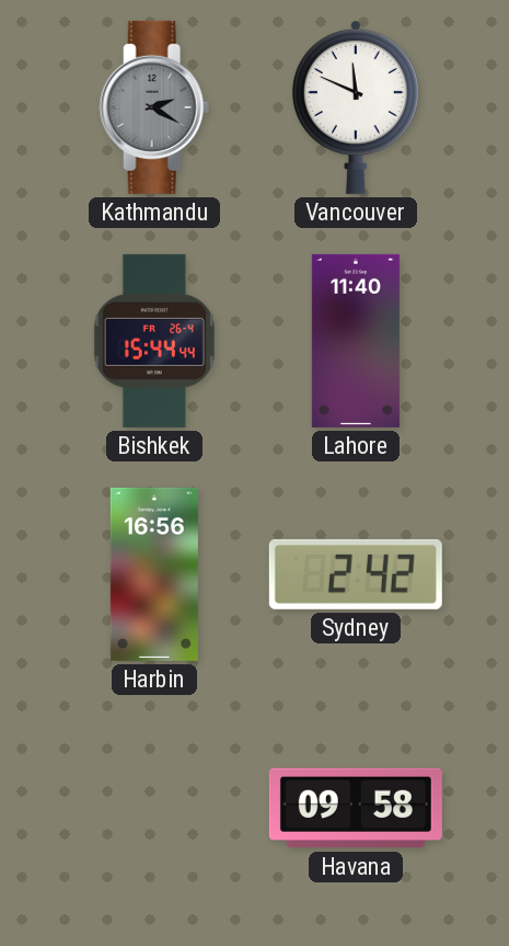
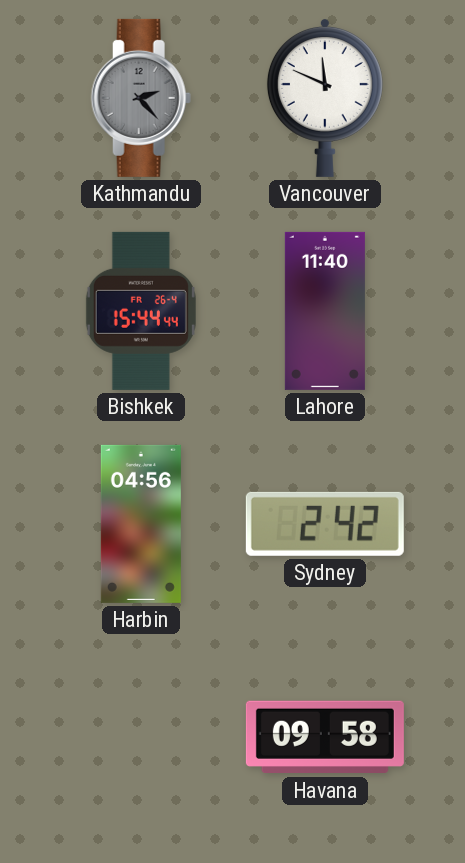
Kathmandu: 2:20 -> 2:23
Harbin: 16:56 -> 04:56
